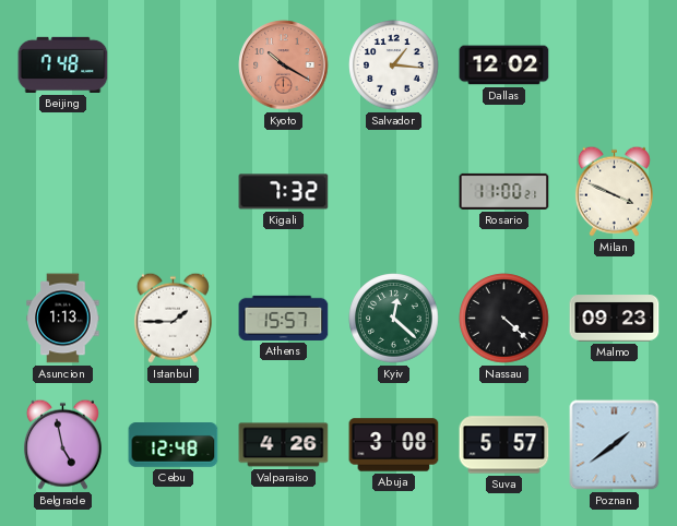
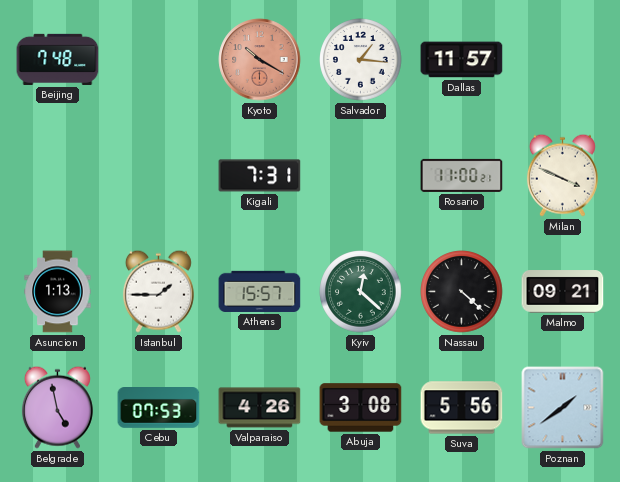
Dallas: 12:02 -> 11:57
Kigali: 7:32 -> 7:31
Malmo: 09:23 -> 09:21
Cebu: 12:48 -> 07:53
Suva: 5:57 -> 5:56
